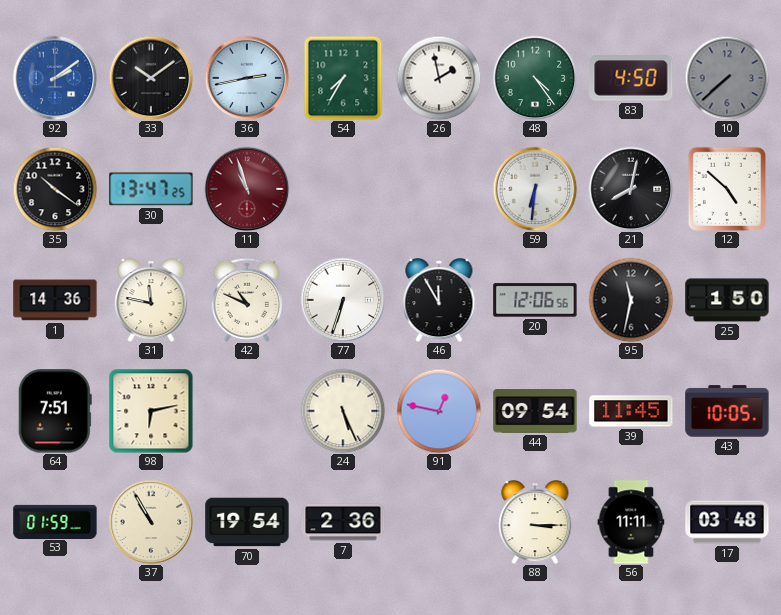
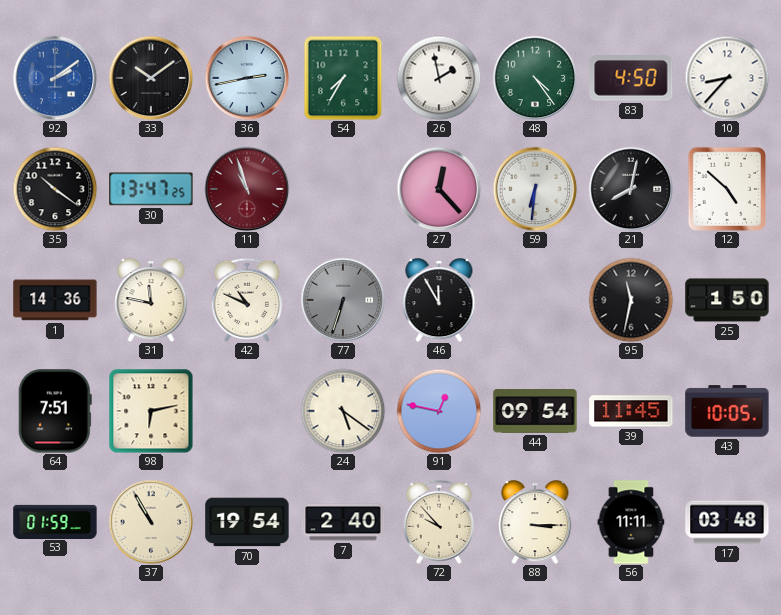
10: 7:38 -> 8:37
10 dial: grey -> white
27: none -> 12:23
77 dial: white -> grey
20: 12:06 -> none
24: 5:26 -> 5:21
7: 2:36 -> 2:40
72: none -> 9:53
